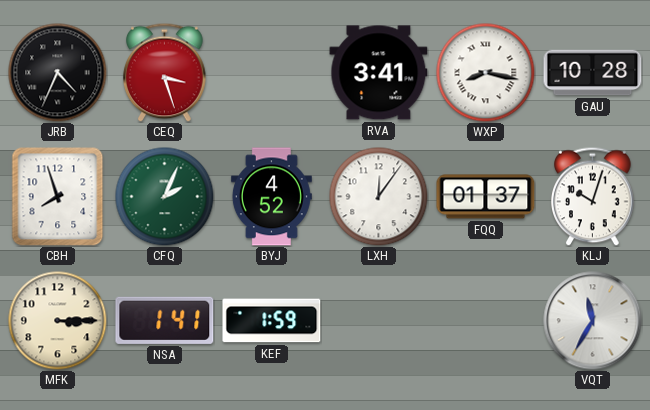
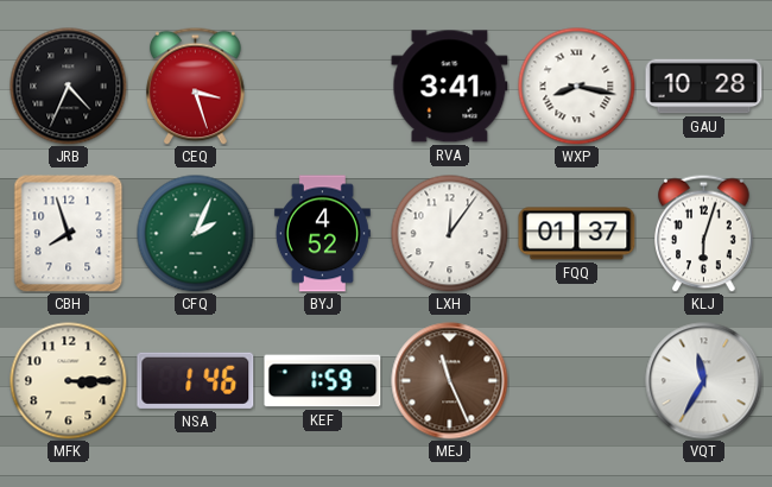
KLJ: 10:03 -> 6:03
NSA: 1:41 -> 1:46
MEJ: none -> 11:26
